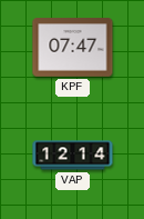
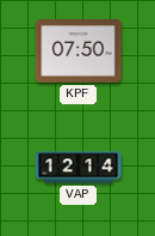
KPF: 07:47 -> 07:50
